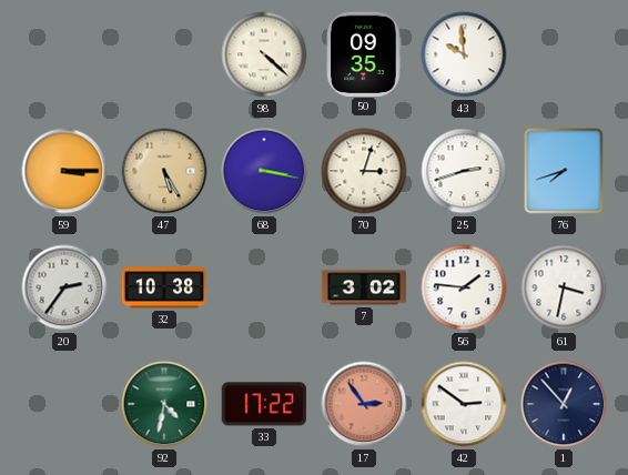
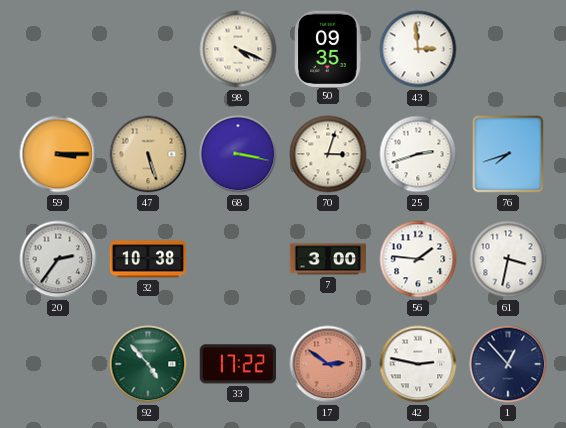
98: 4:22 -> 4:19
43: 9:59 -> 2:59
47: 5:25 -> 5:27
7: 3:02 -> 3:00
92: 4:32 -> 4:53
17: 2:54 -> 2:51
42: 2:51 -> 2:47
